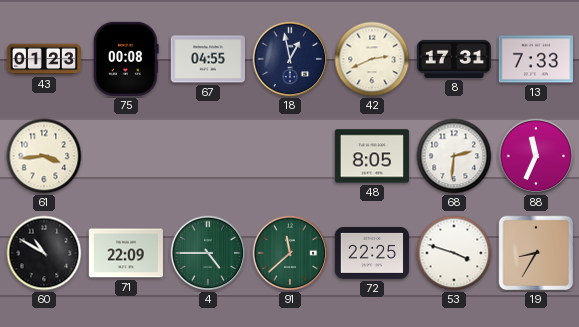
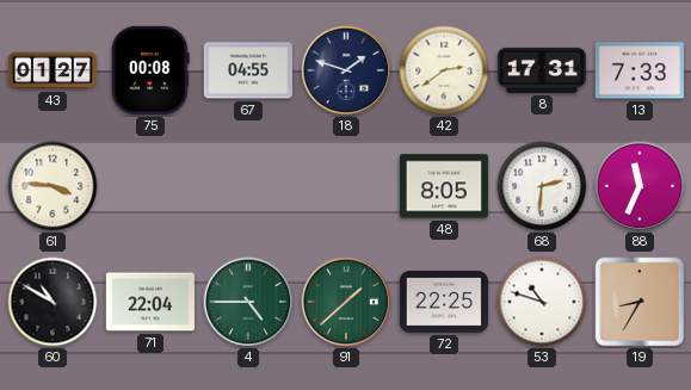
43: 01:23 -> 01:27
18: 12:58 -> 1:48
42: 2:41 -> 2:39
61: 3:44 -> 3:46
71: 22:09 -> 22:04
91: 11:38 -> 1:38
53: 3:48 -> 10:48
